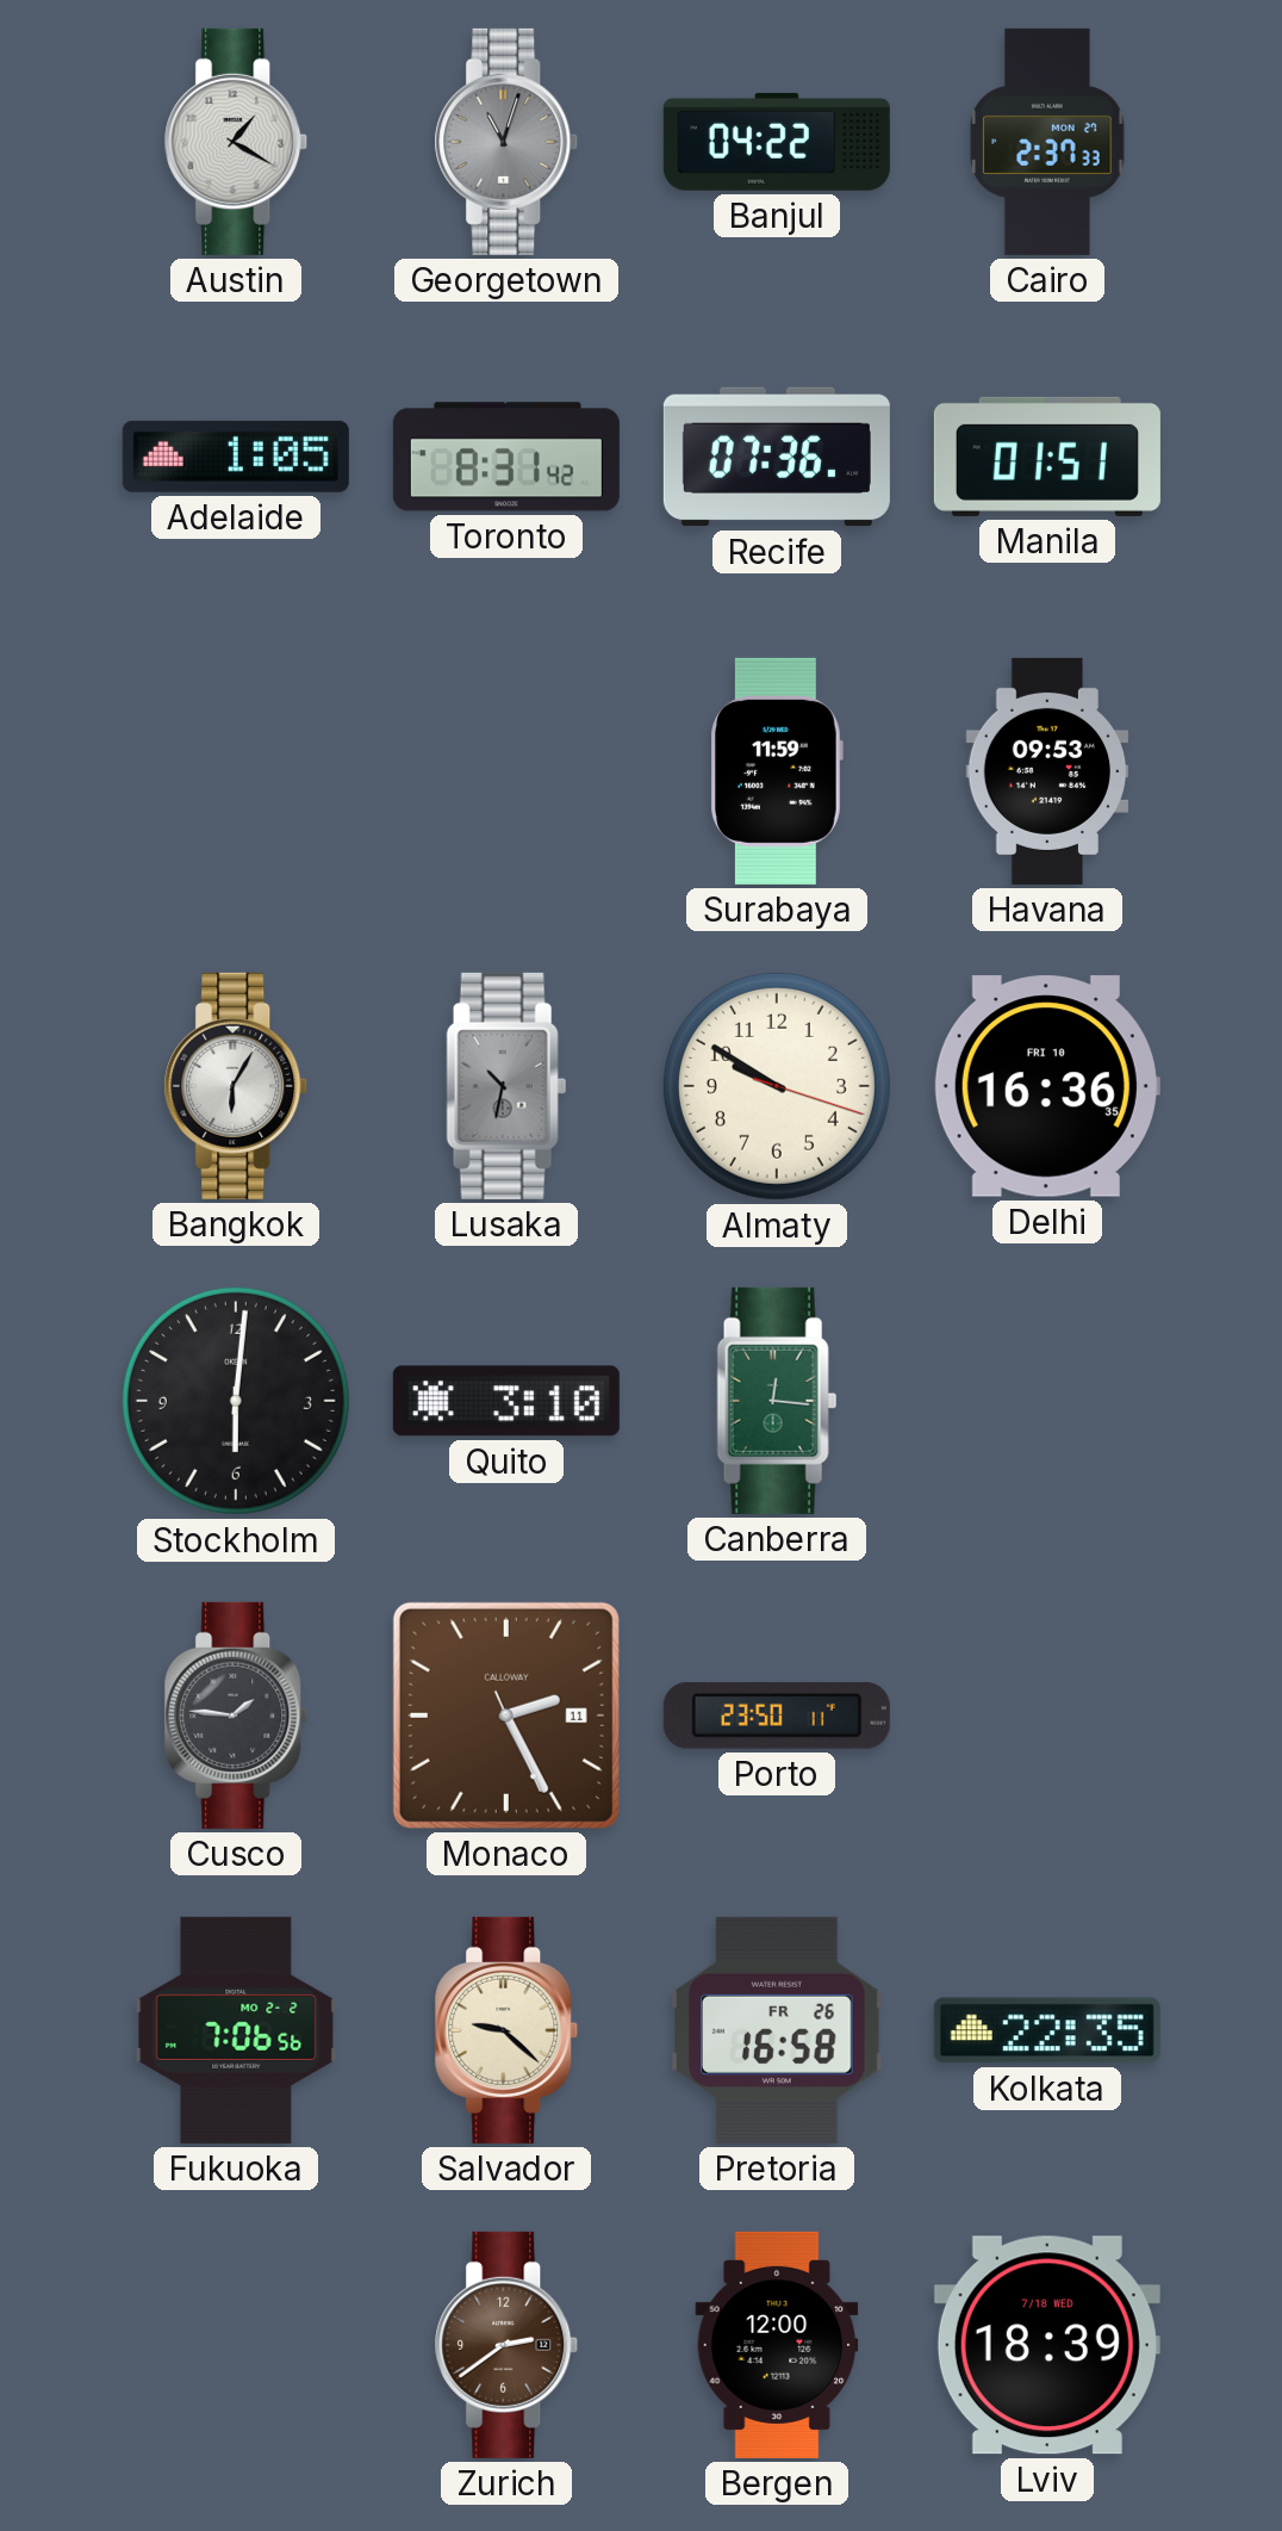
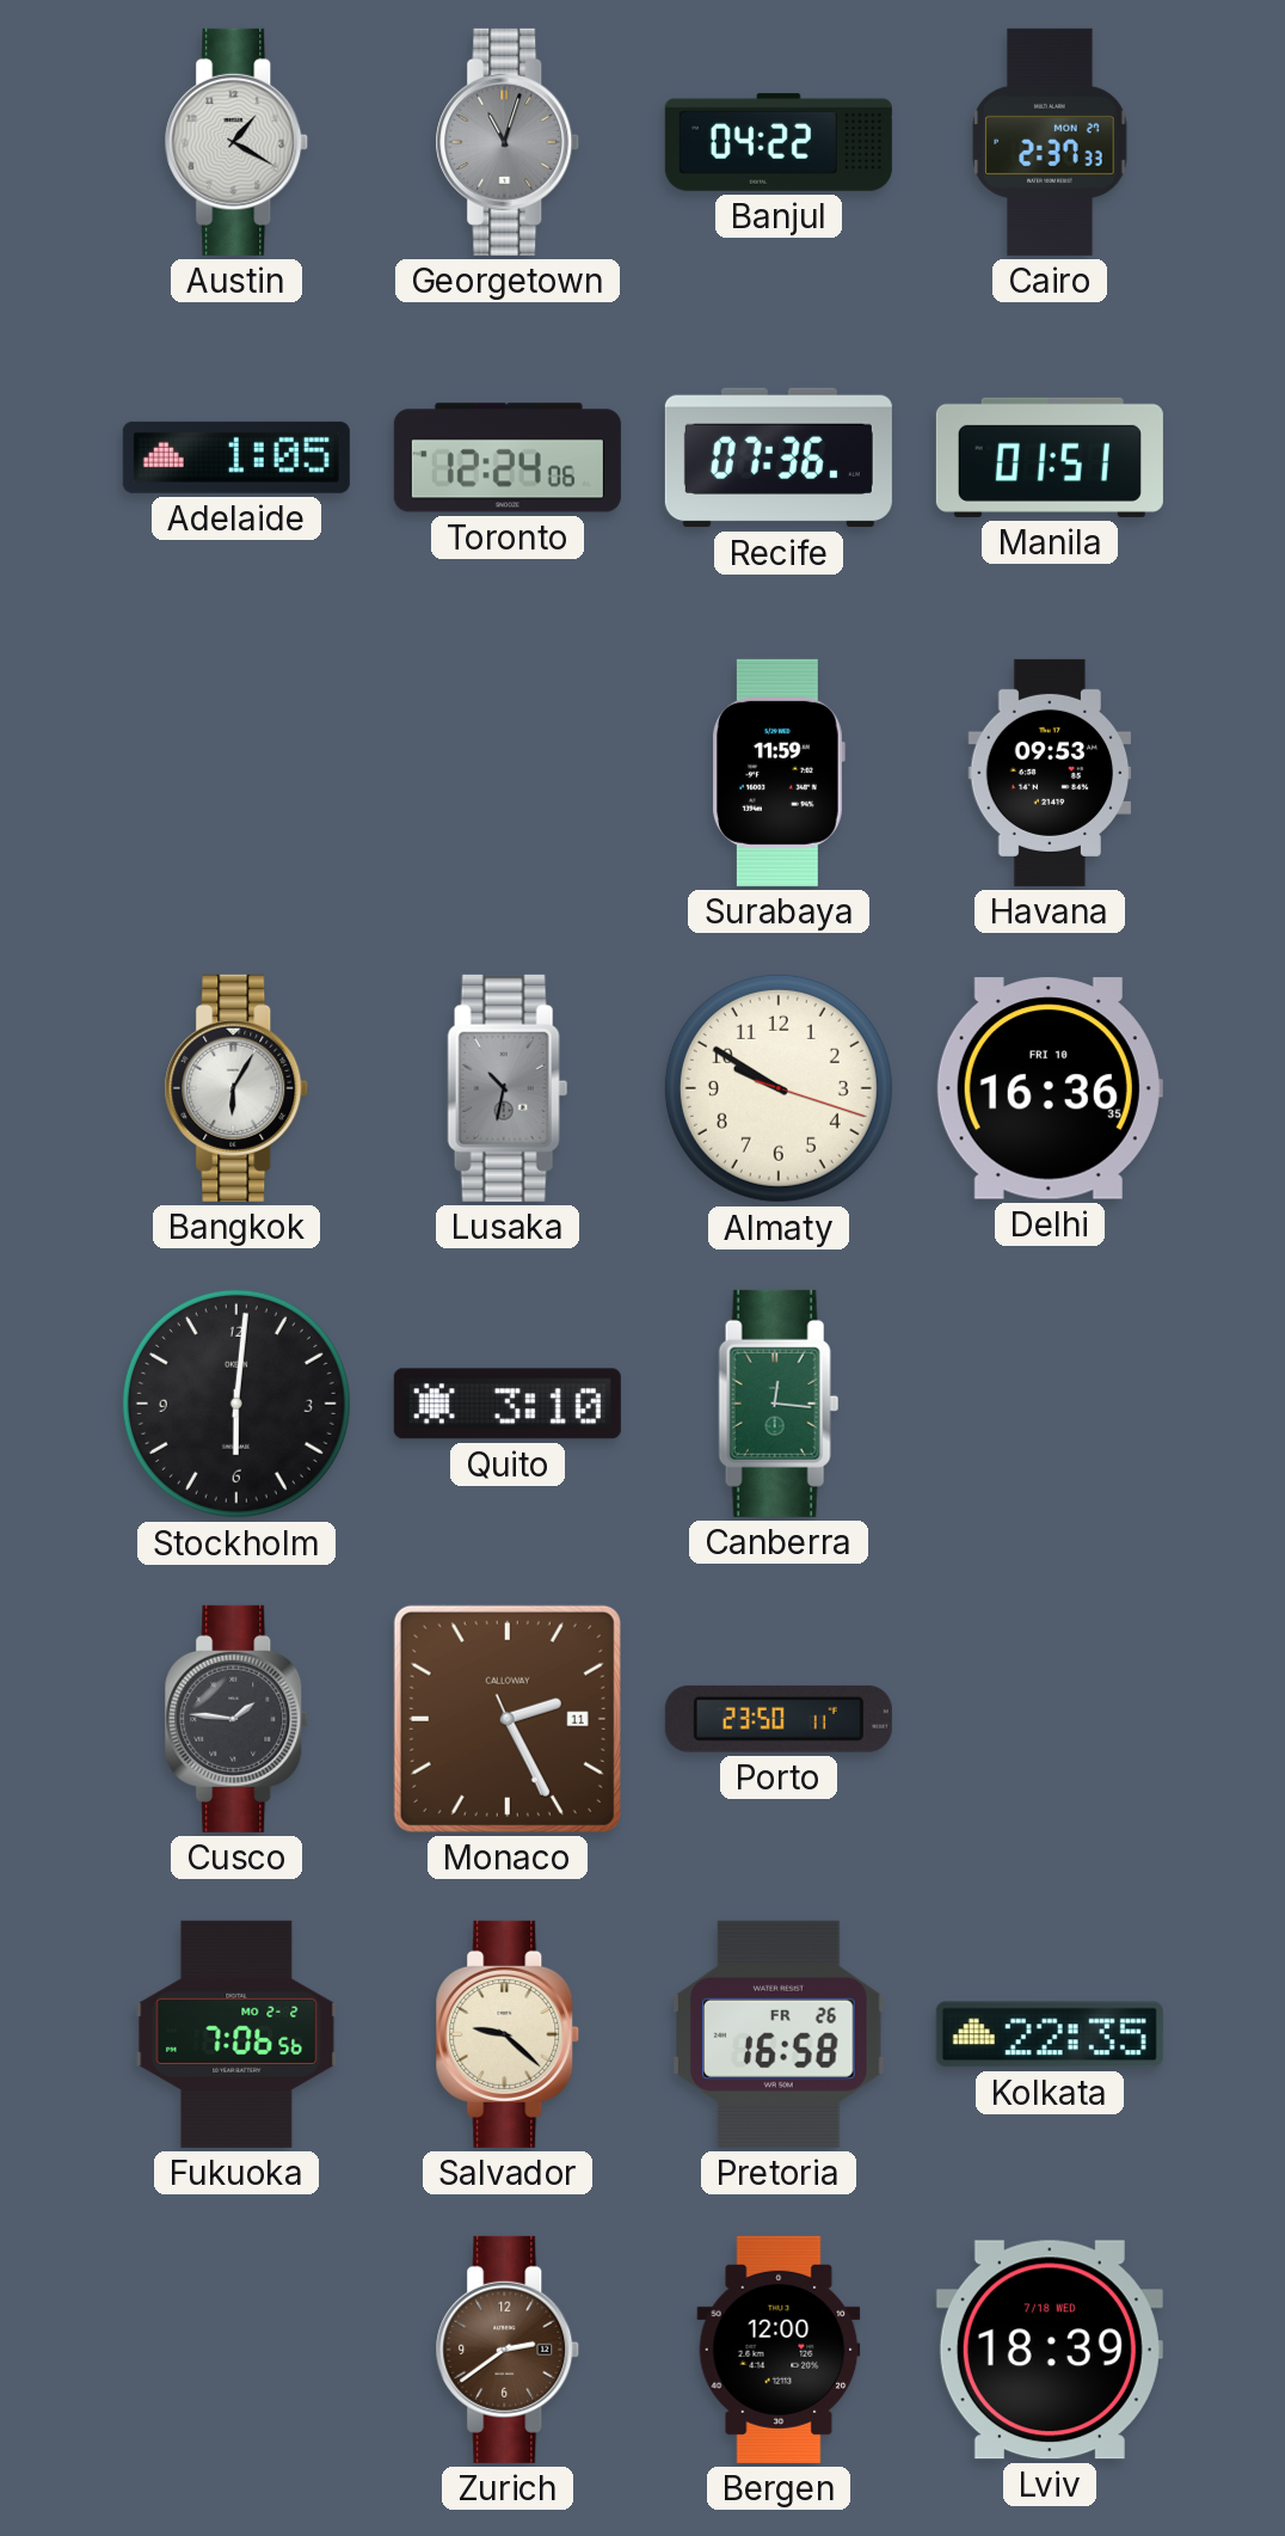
Toronto: 8:31 -> 12:24
